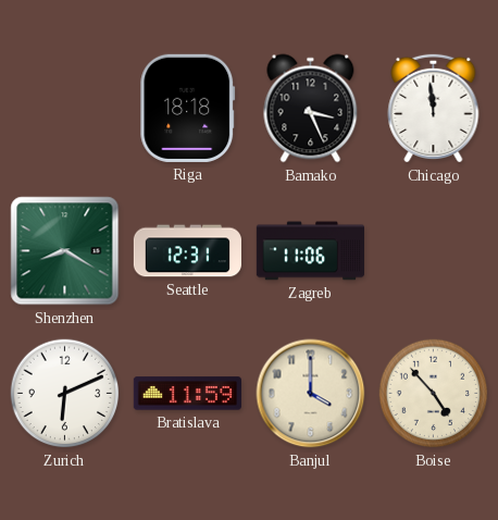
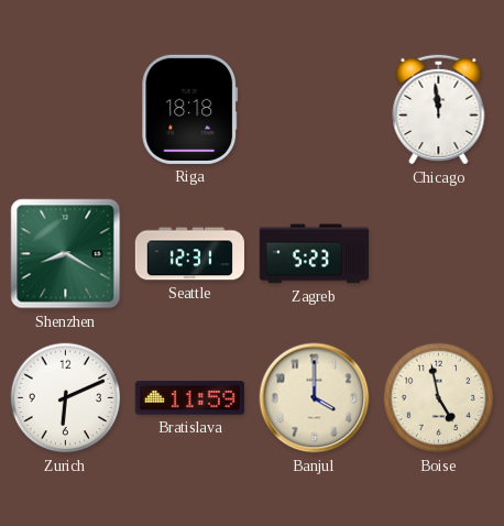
Bamako: 3:26 -> none
Zagreb: 11:06 -> 5:23
Boise: 4:53 -> 4:58
